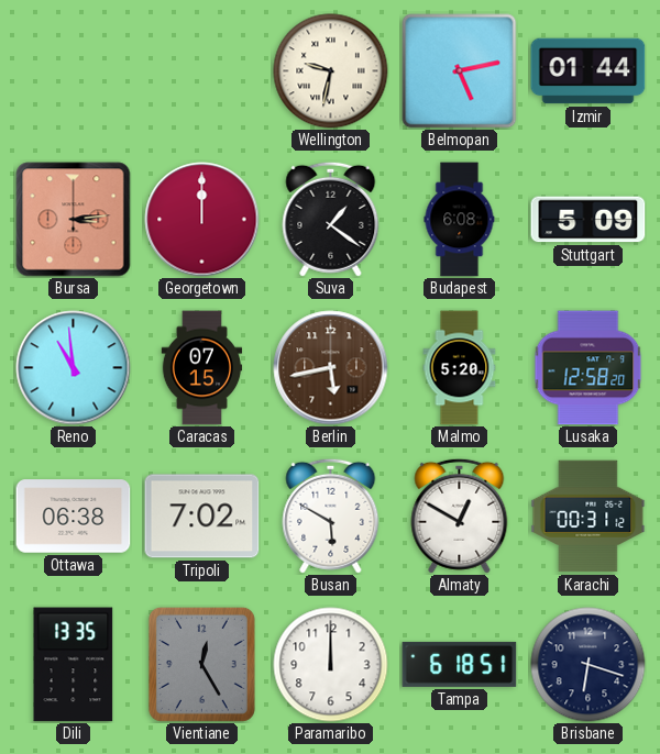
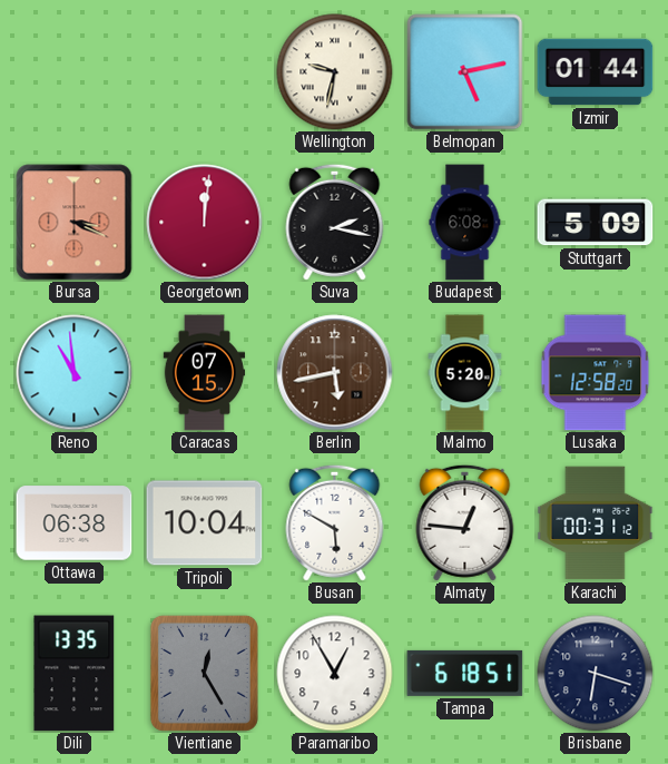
Bursa: 3:14 -> 3:19
Georgetown: 12:00 -> 12:01
Suva: 1:21 -> 2:17
Tripoli: 7:02 -> 10:04
Almaty: 12:50 -> 12:46
Paramaribo: 12:00 -> 12:55
